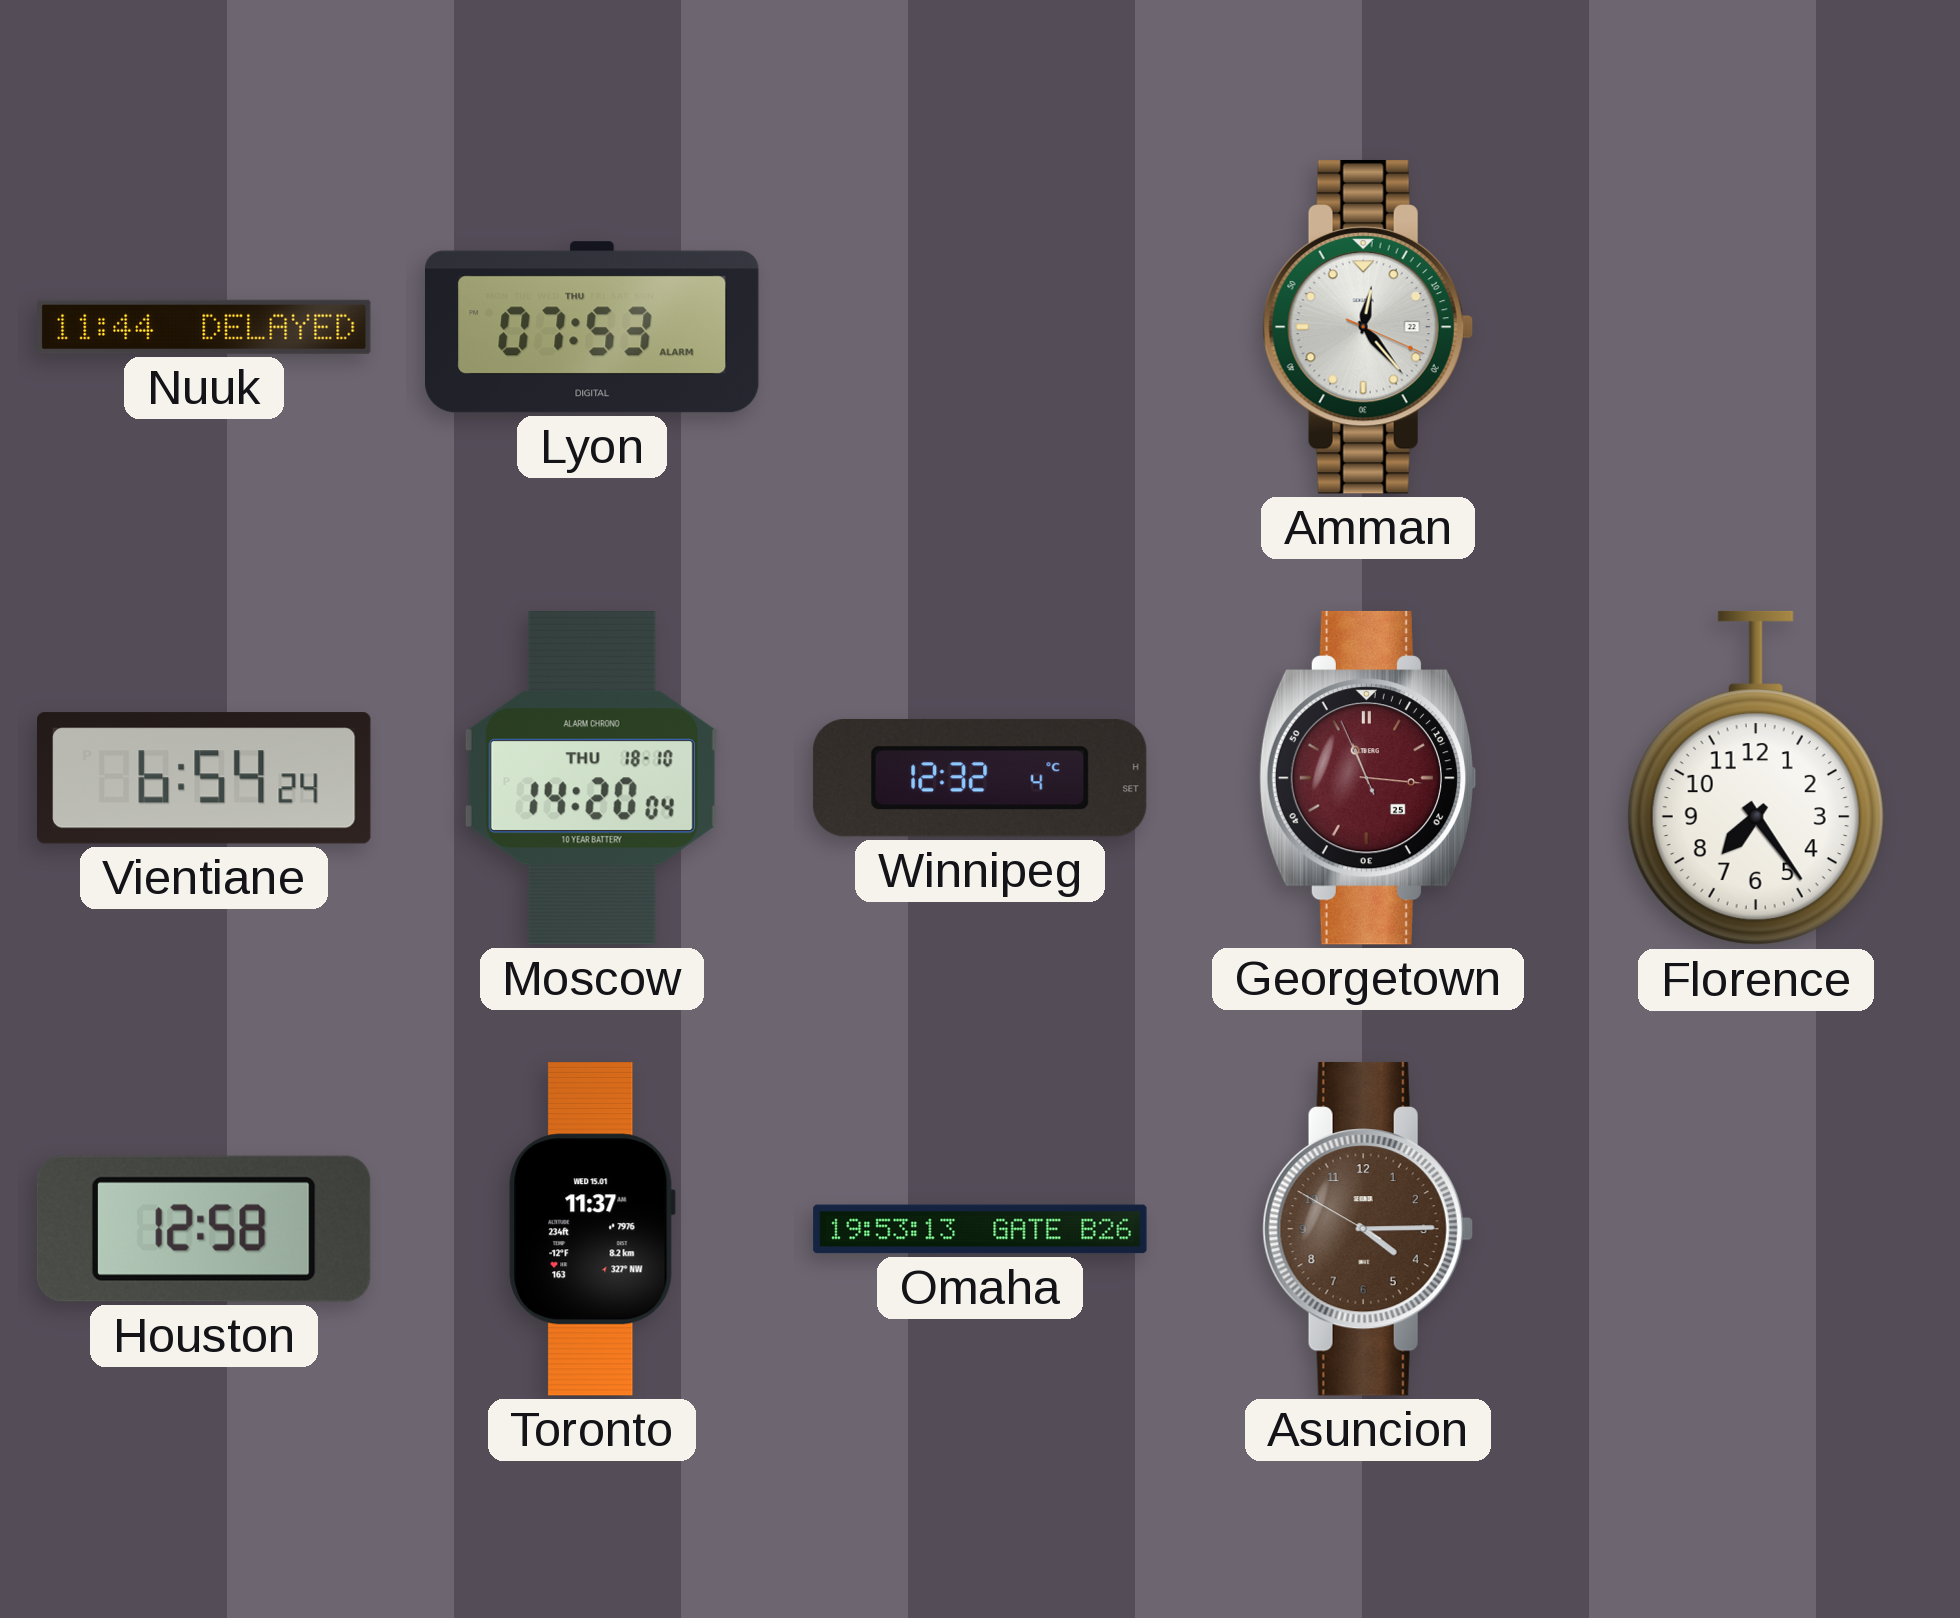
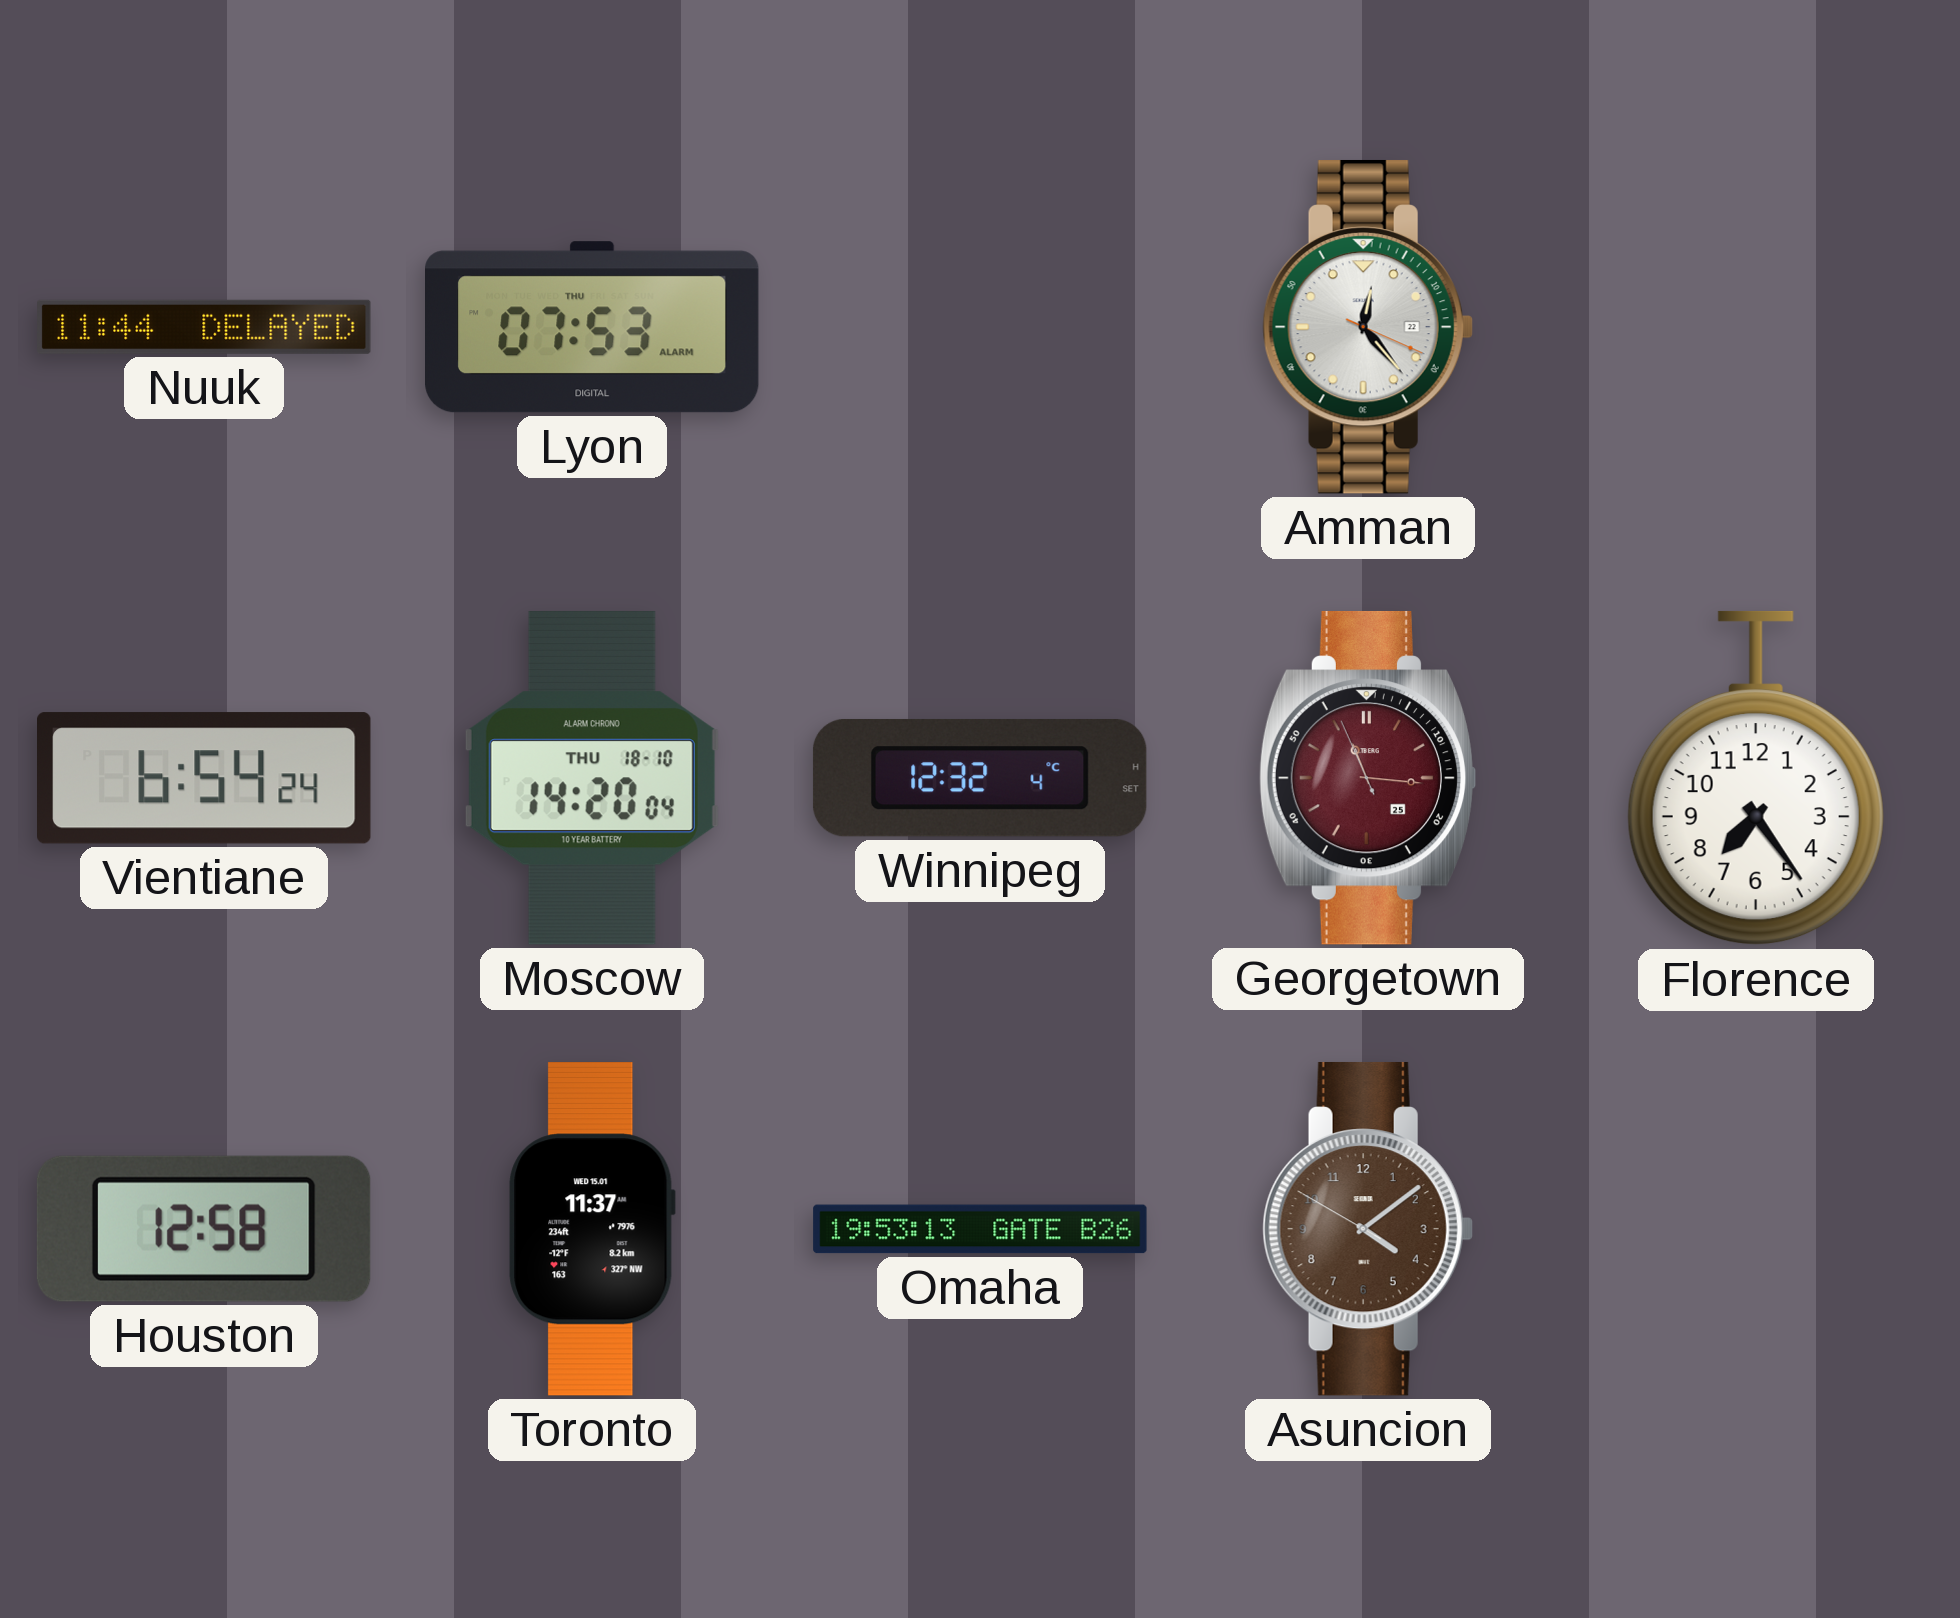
Asuncion: 4:14 -> 4:08
